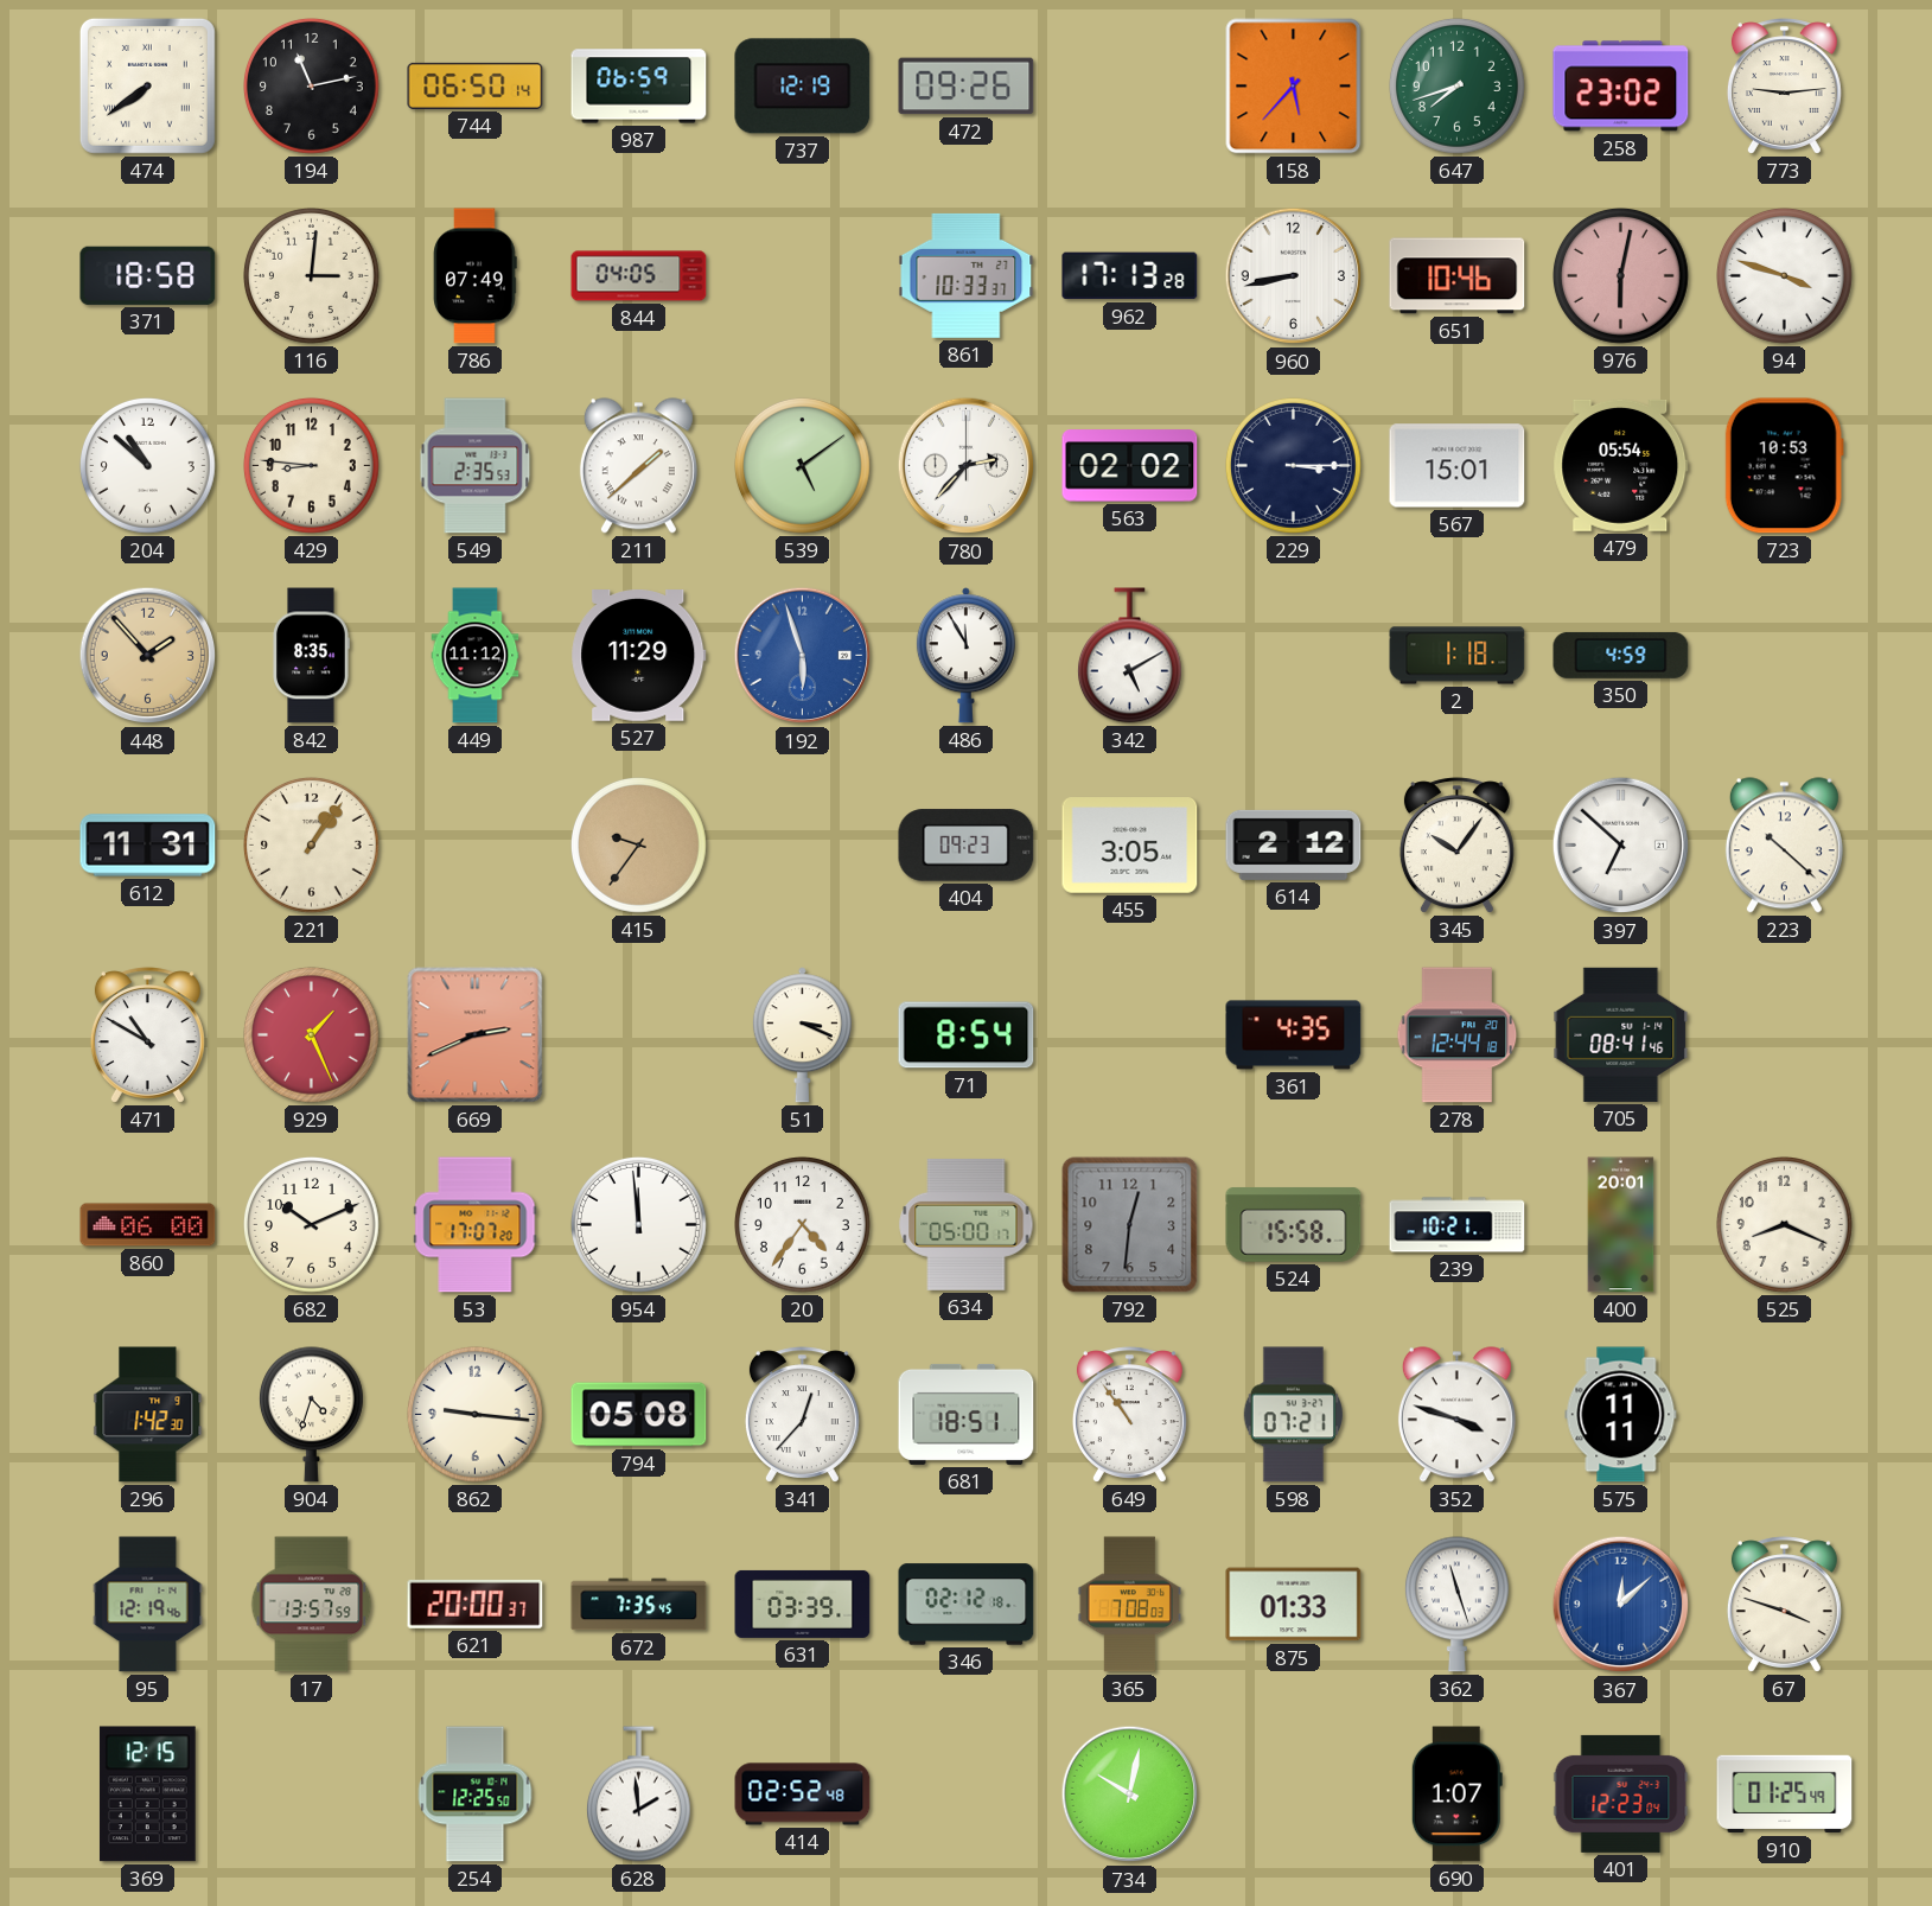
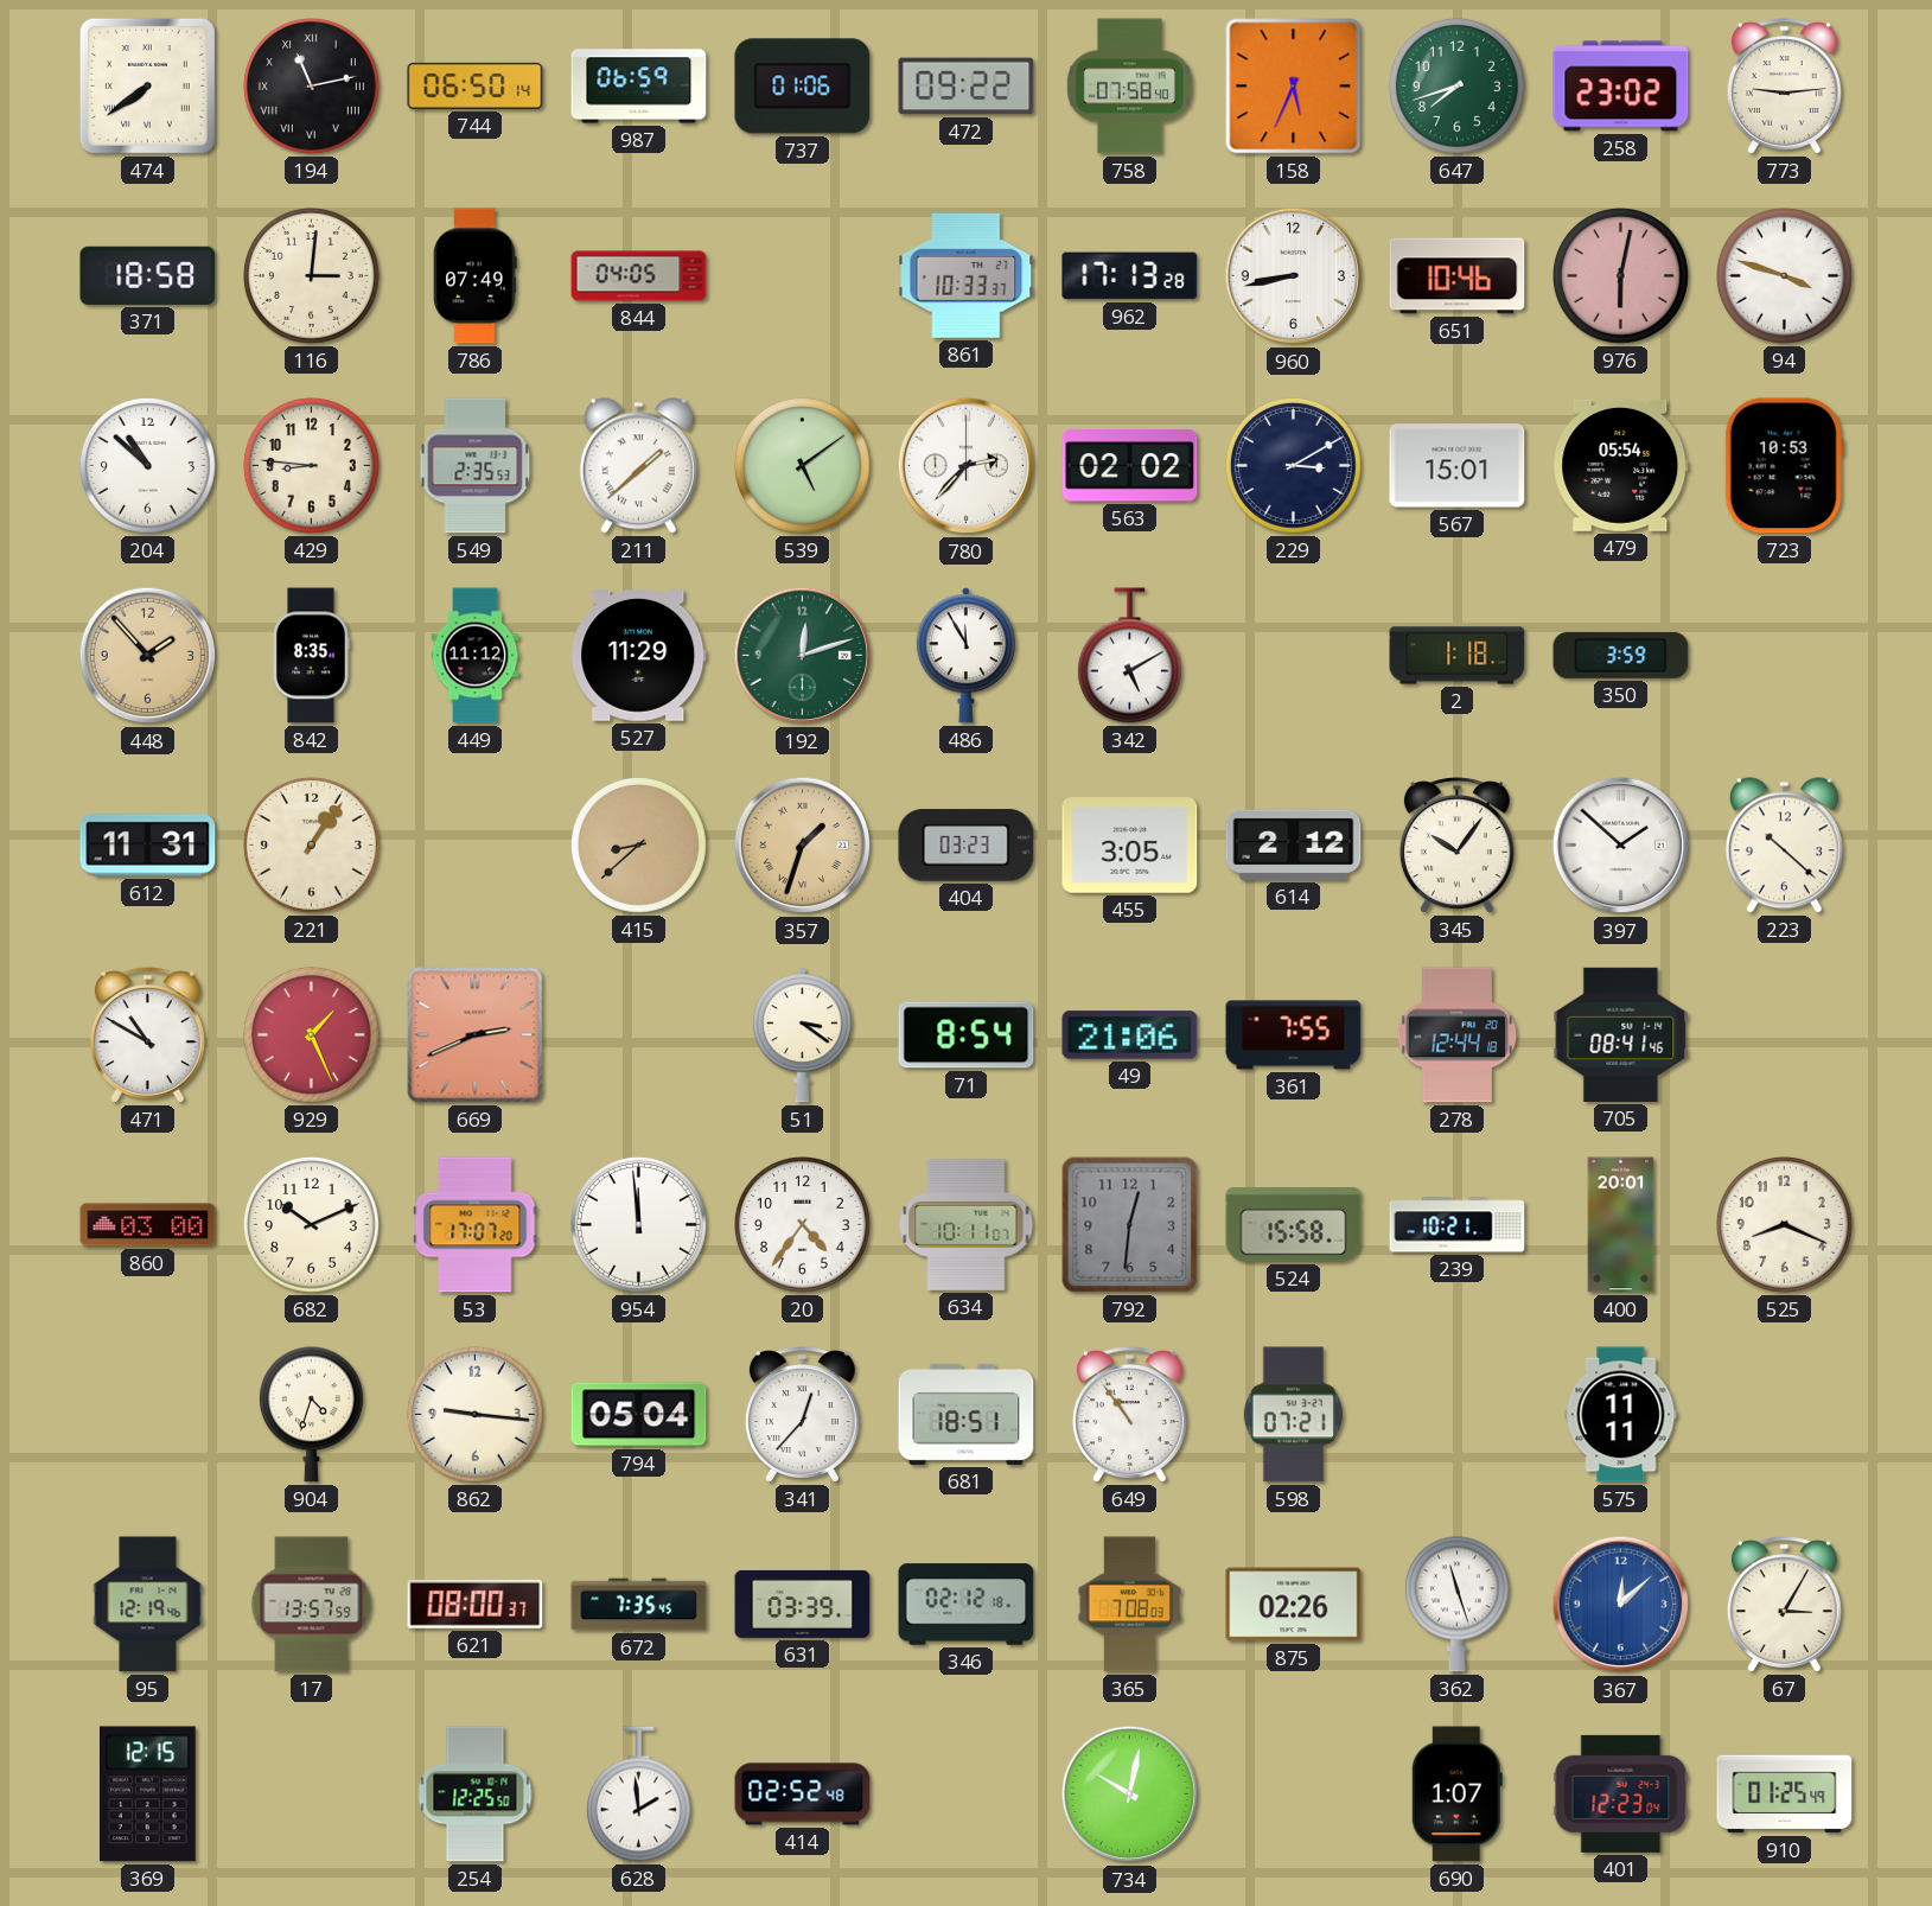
194 numerals: Arabic -> Roman
737: 12:19 -> 01:06
472: 09:26 -> 09:22
758: none -> 07:58
158: 5:37 -> 5:34
229: 3:15 -> 3:10
192: 5:57 -> 12:12
192 dial: blue -> green
350: 4:59 -> 3:59
415: 9:36 -> 8:38
357: none -> 1:33
404: 09:23 -> 03:23
397: 6:52 -> 1:52
51: 3:19 -> 3:21
49: none -> 21:06
361: 4:35 -> 7:55
860: 06:00 -> 03:00
634: 05:00 -> 10:11
296: 1:42 -> none
794: 05:08 -> 05:04
352: 3:48 -> none
621: 20:00 -> 08:00
875: 01:33 -> 02:26
67: 3:48 -> 3:05
